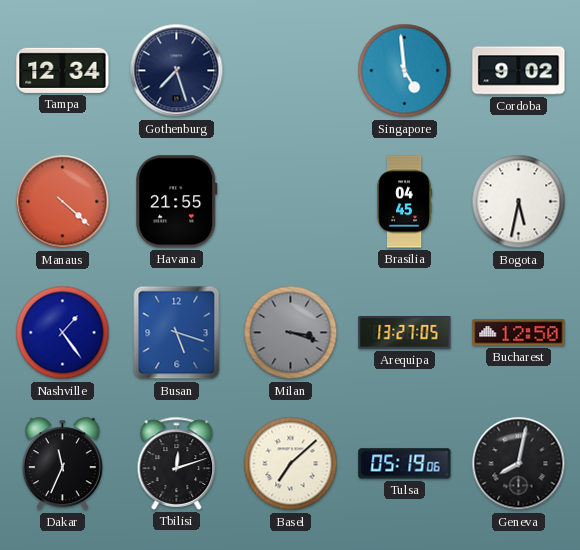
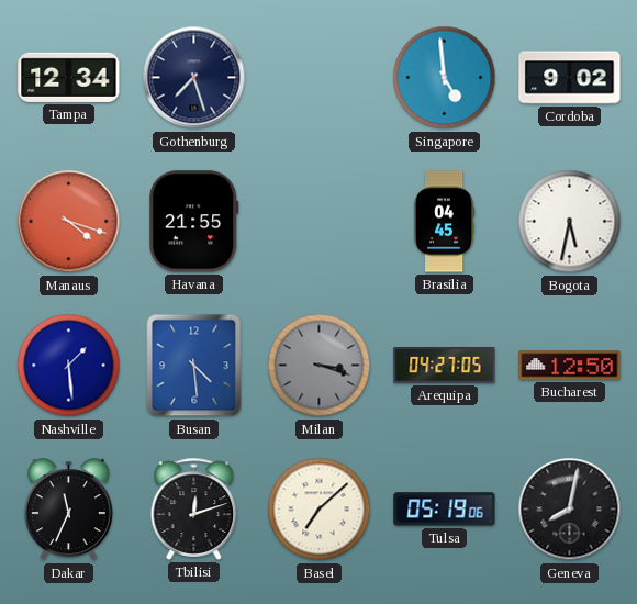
Manaus: 4:22 -> 4:18
Nashville: 1:24 -> 1:29
Busan: 5:18 -> 4:29
Arequipa: 13:27 -> 04:27
